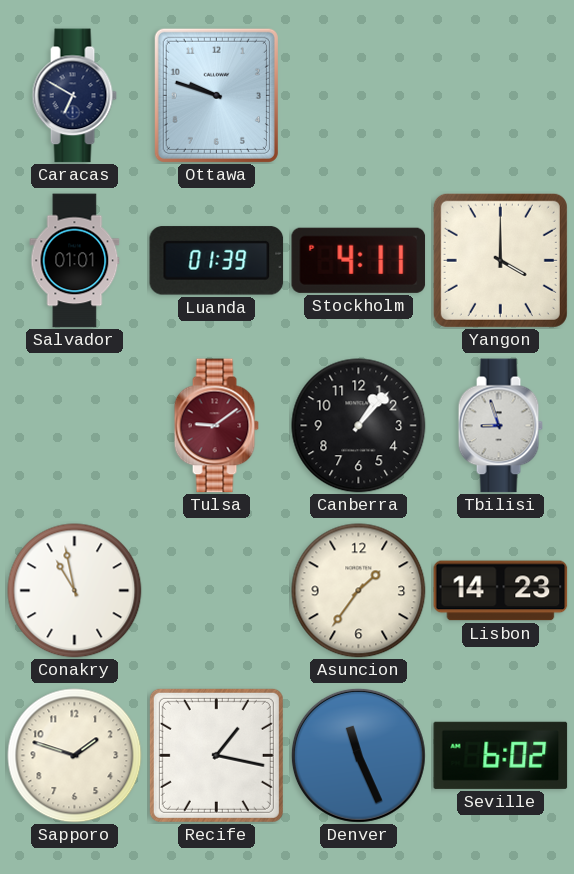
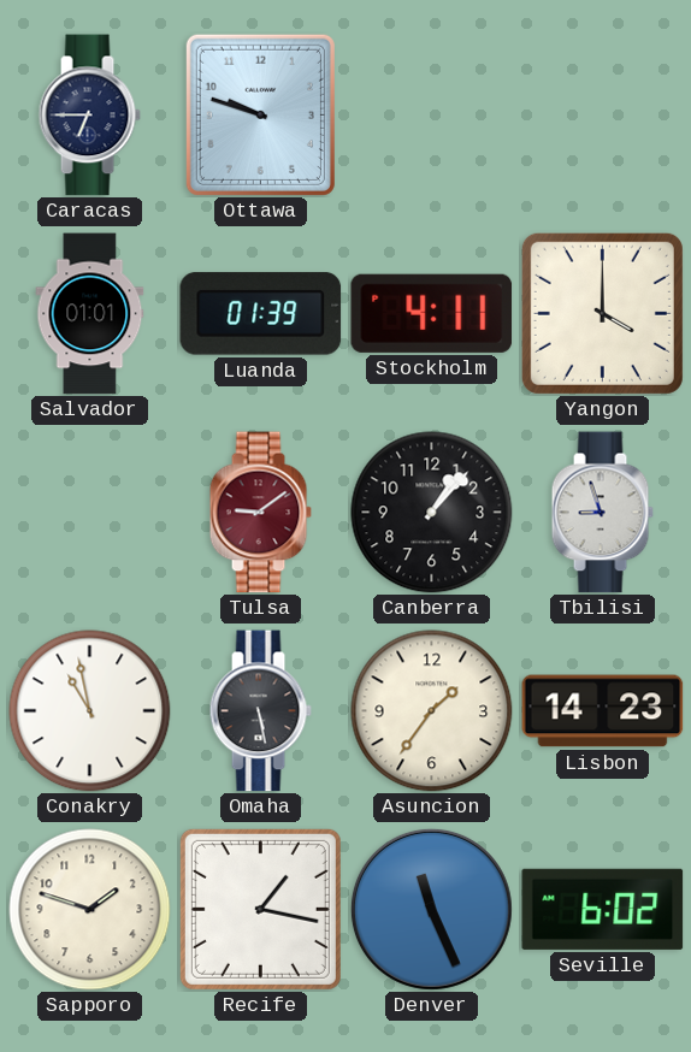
Caracas: 6:50 -> 6:45
Omaha: none -> 5:28
